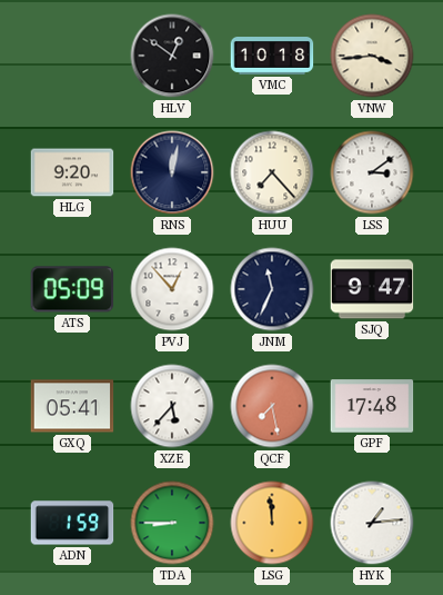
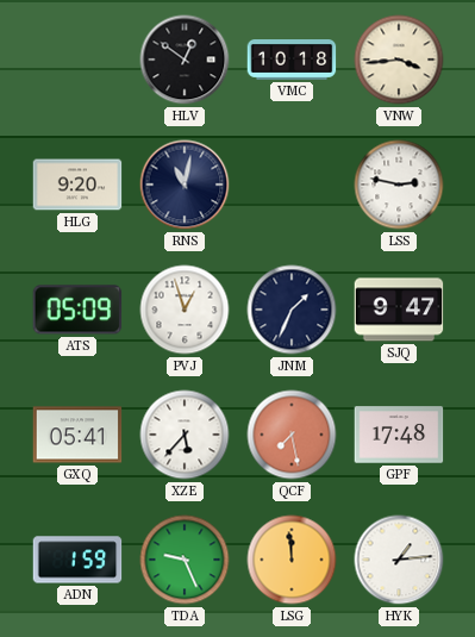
RNS: 12:02 -> 11:02
HUU: 7:23 -> none
LSS: 3:09 -> 2:47
PVJ: 12:53 -> 12:57
JNM: 11:34 -> 1:34
TDA: 8:45 -> 9:26
